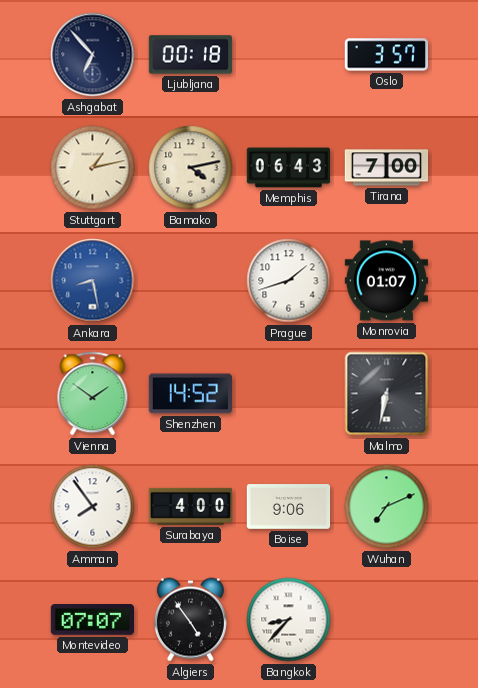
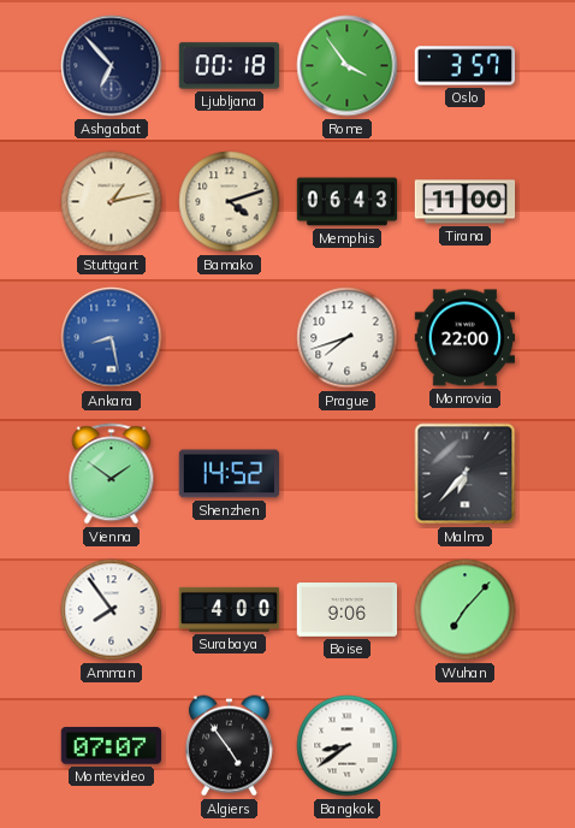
Rome: none -> 3:54
Bamako: 4:13 -> 4:12
Tirana: 7:00 -> 11:00
Prague: 1:42 -> 7:42
Monrovia: 01:07 -> 22:00
Malmo: 6:32 -> 6:37
Wuhan: 7:11 -> 7:07
Bangkok: 8:37 -> 8:39
